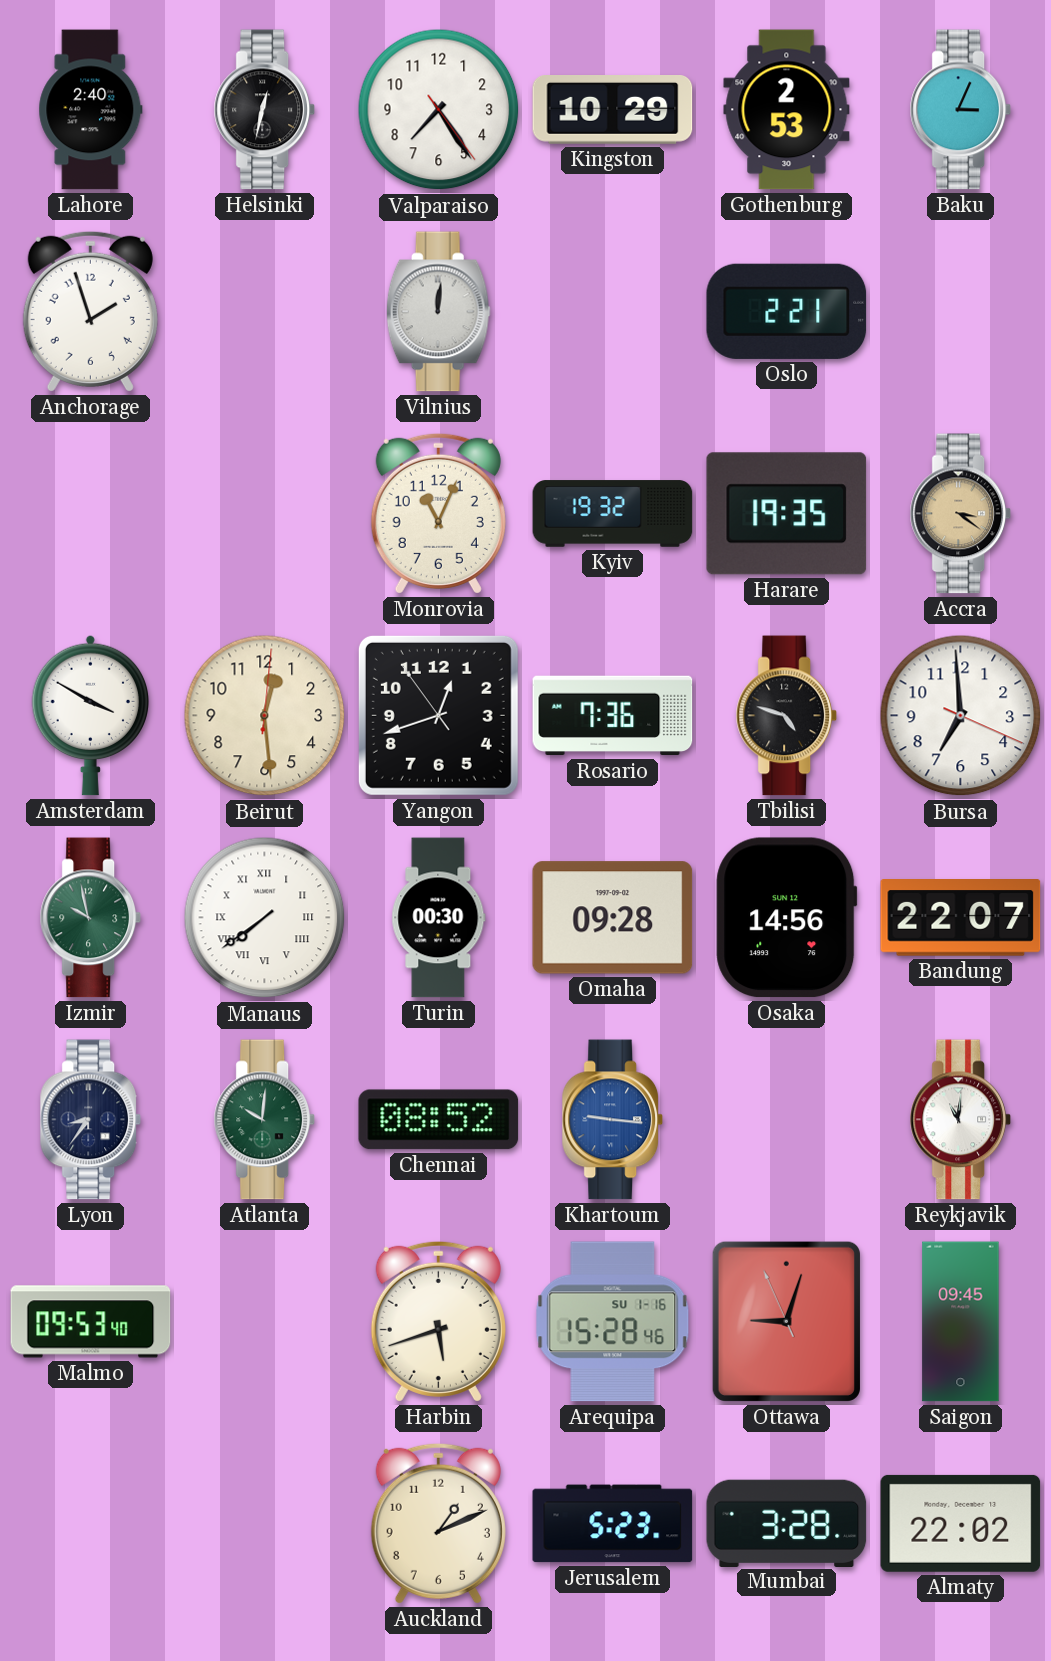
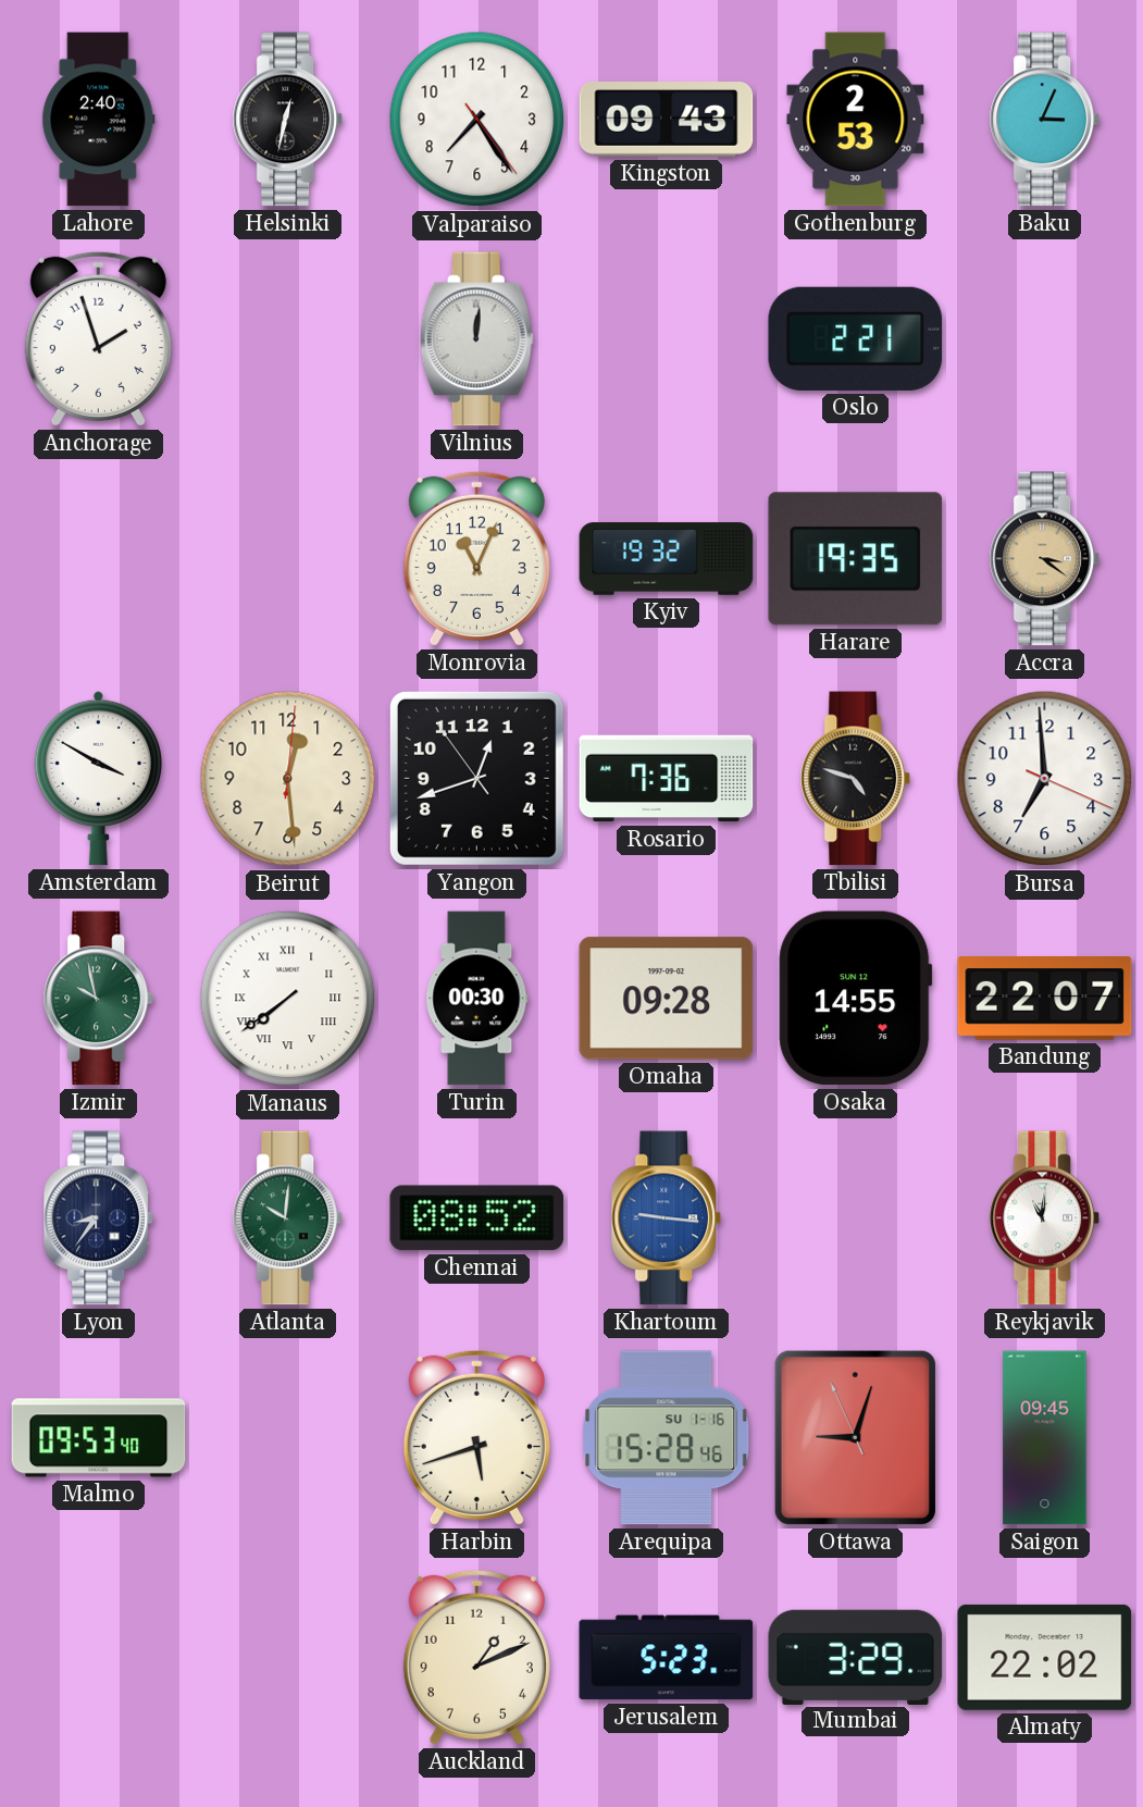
Kingston: 10:29 -> 09:43
Osaka: 14:56 -> 14:55
Mumbai: 3:28 -> 3:29
